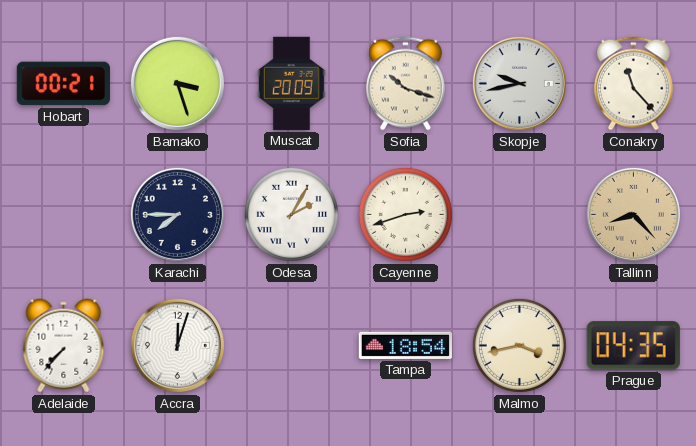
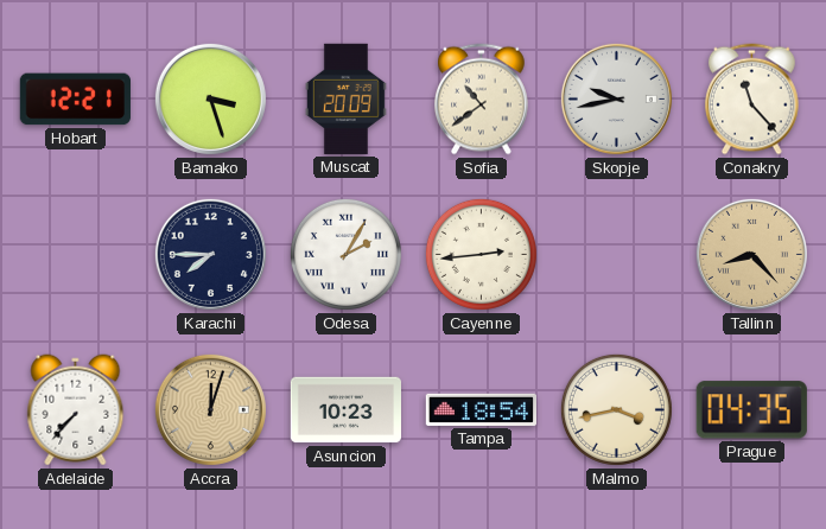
Hobart: 00:21 -> 12:21
Sofia: 10:18 -> 10:39
Cayenne: 2:42 -> 2:44
Accra dial: white -> champagne
Asuncion: none -> 10:23
